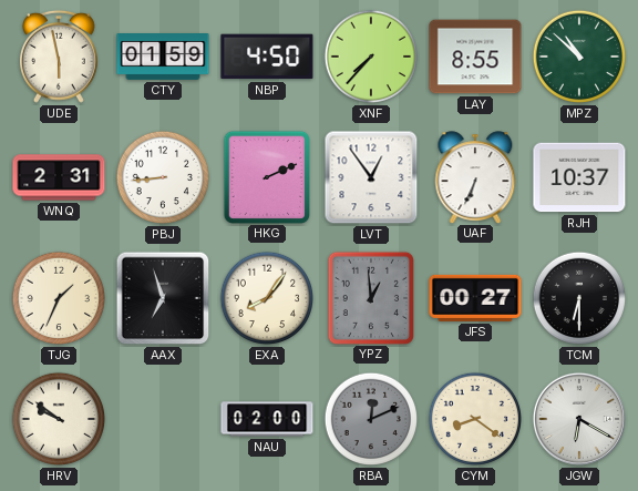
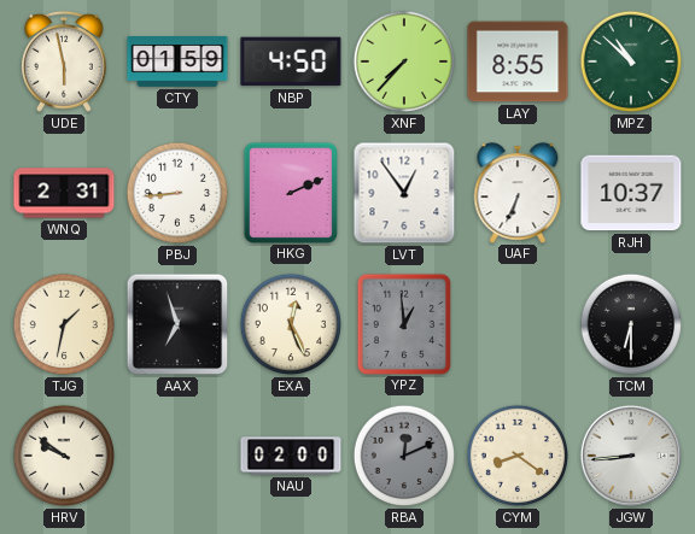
TJG: 1:34 -> 1:32
EXA: 8:06 -> 12:26
JFS: 00:27 -> none
JGW: 6:20 -> 8:44
